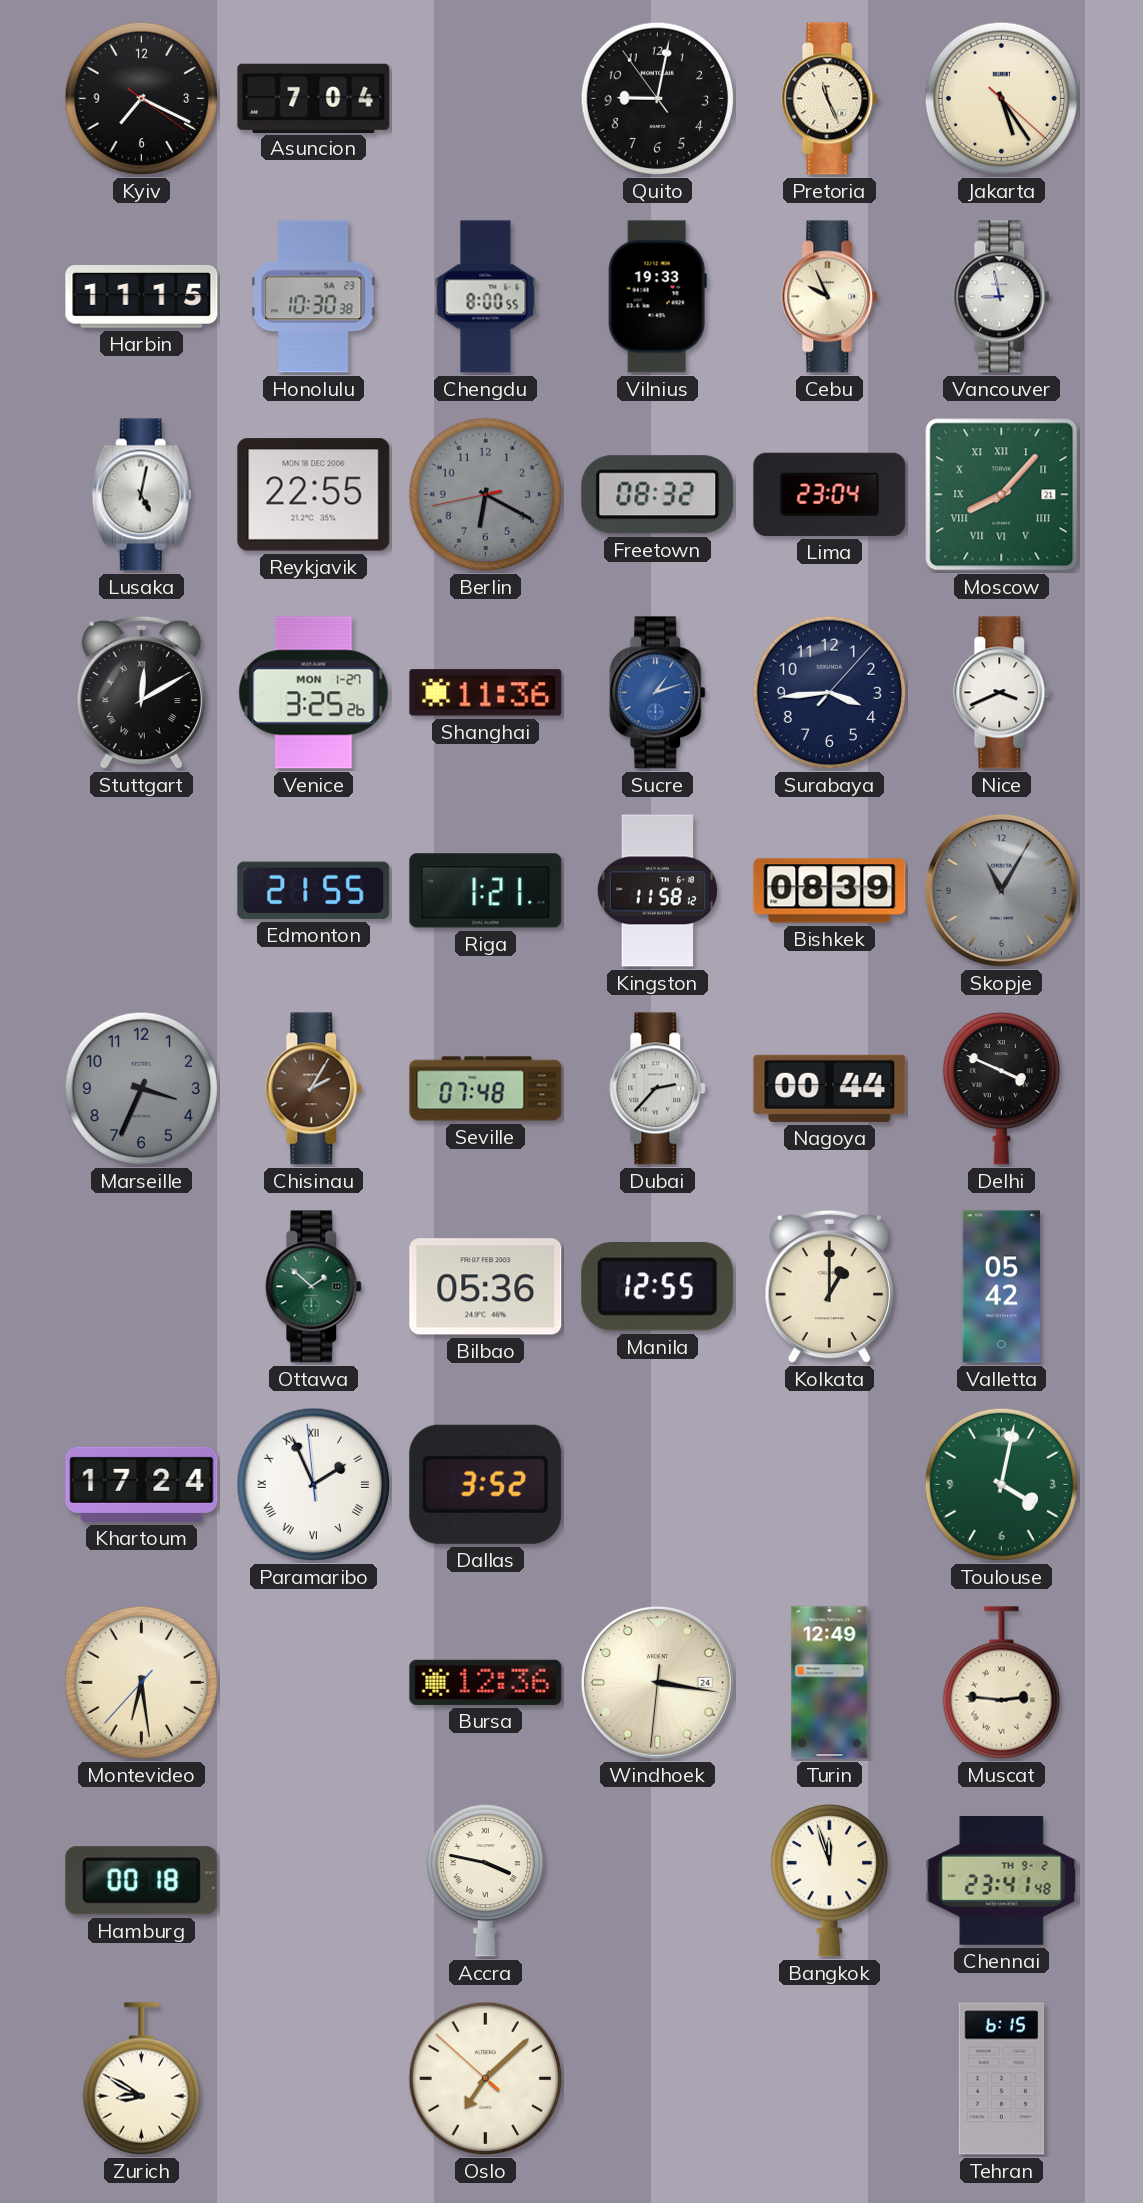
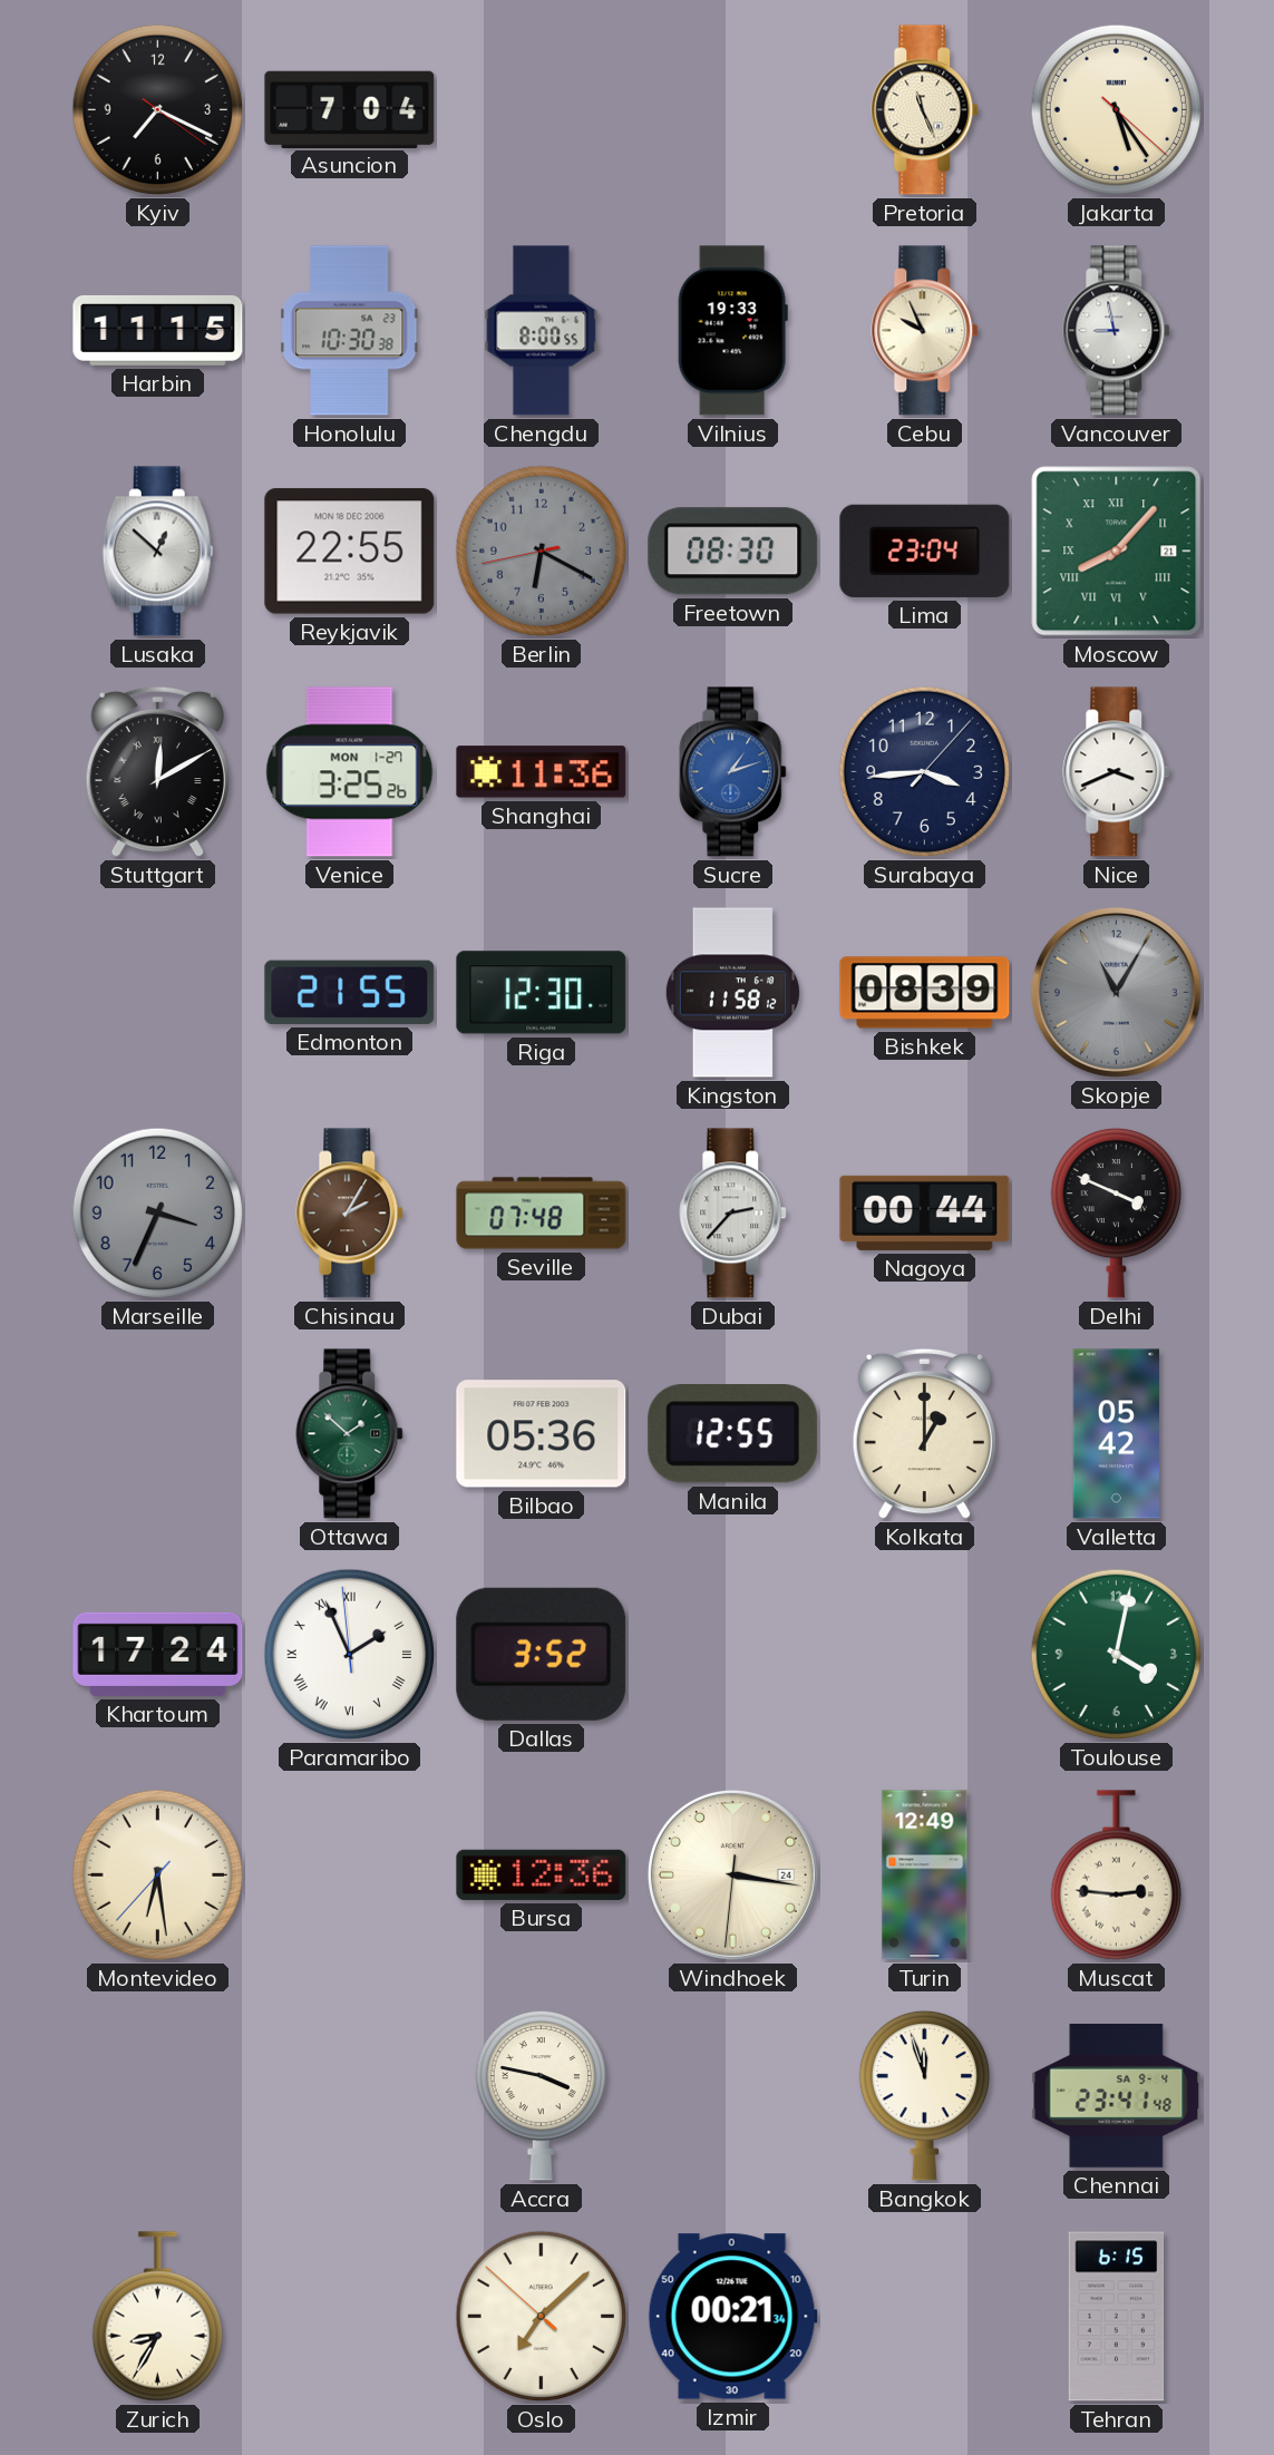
Quito: 9:01 -> none
Lusaka: 5:02 -> 12:52
Freetown: 08:32 -> 08:30
Riga: 1:21 -> 12:30
Hamburg: 00:18 -> none
Chennai date: TH 9-2 -> SA 9-4
Zurich: 8:50 -> 8:35
Izmir: none -> 00:21
